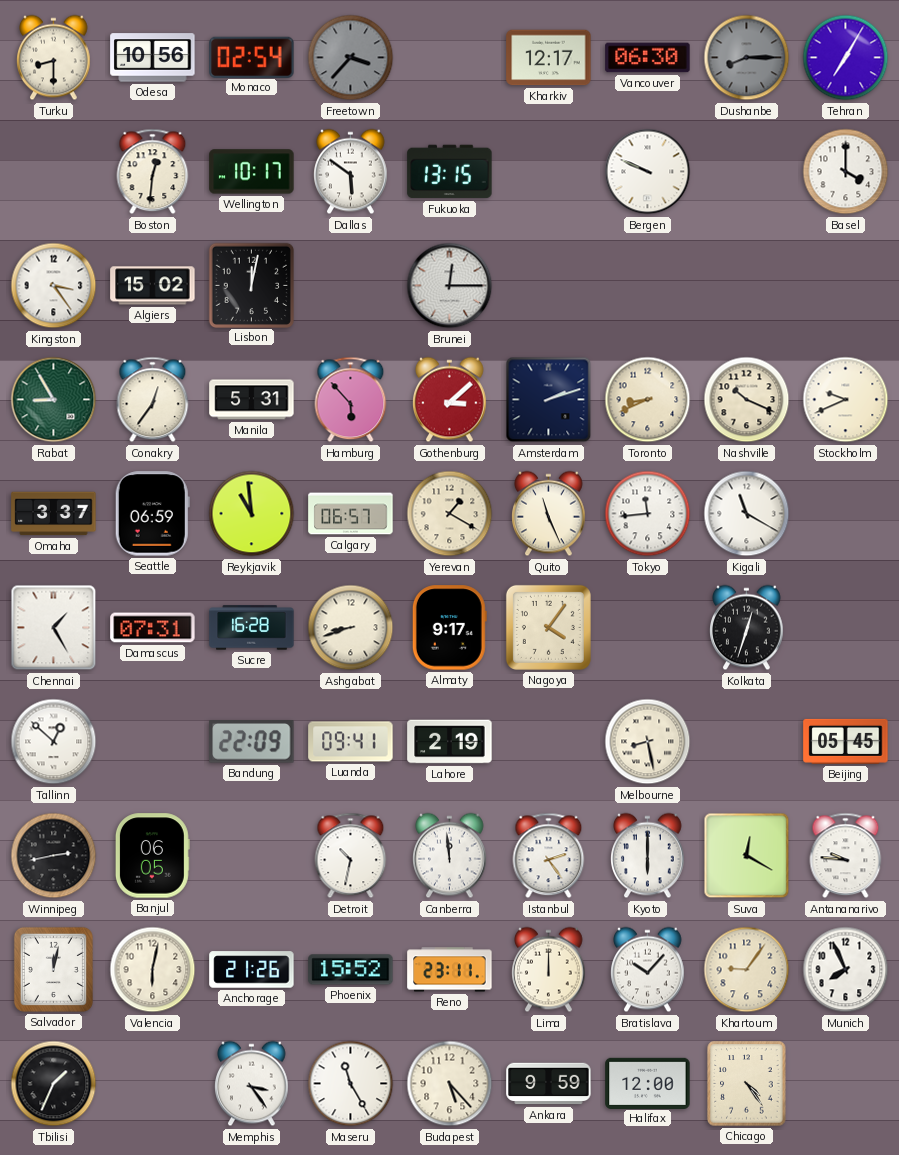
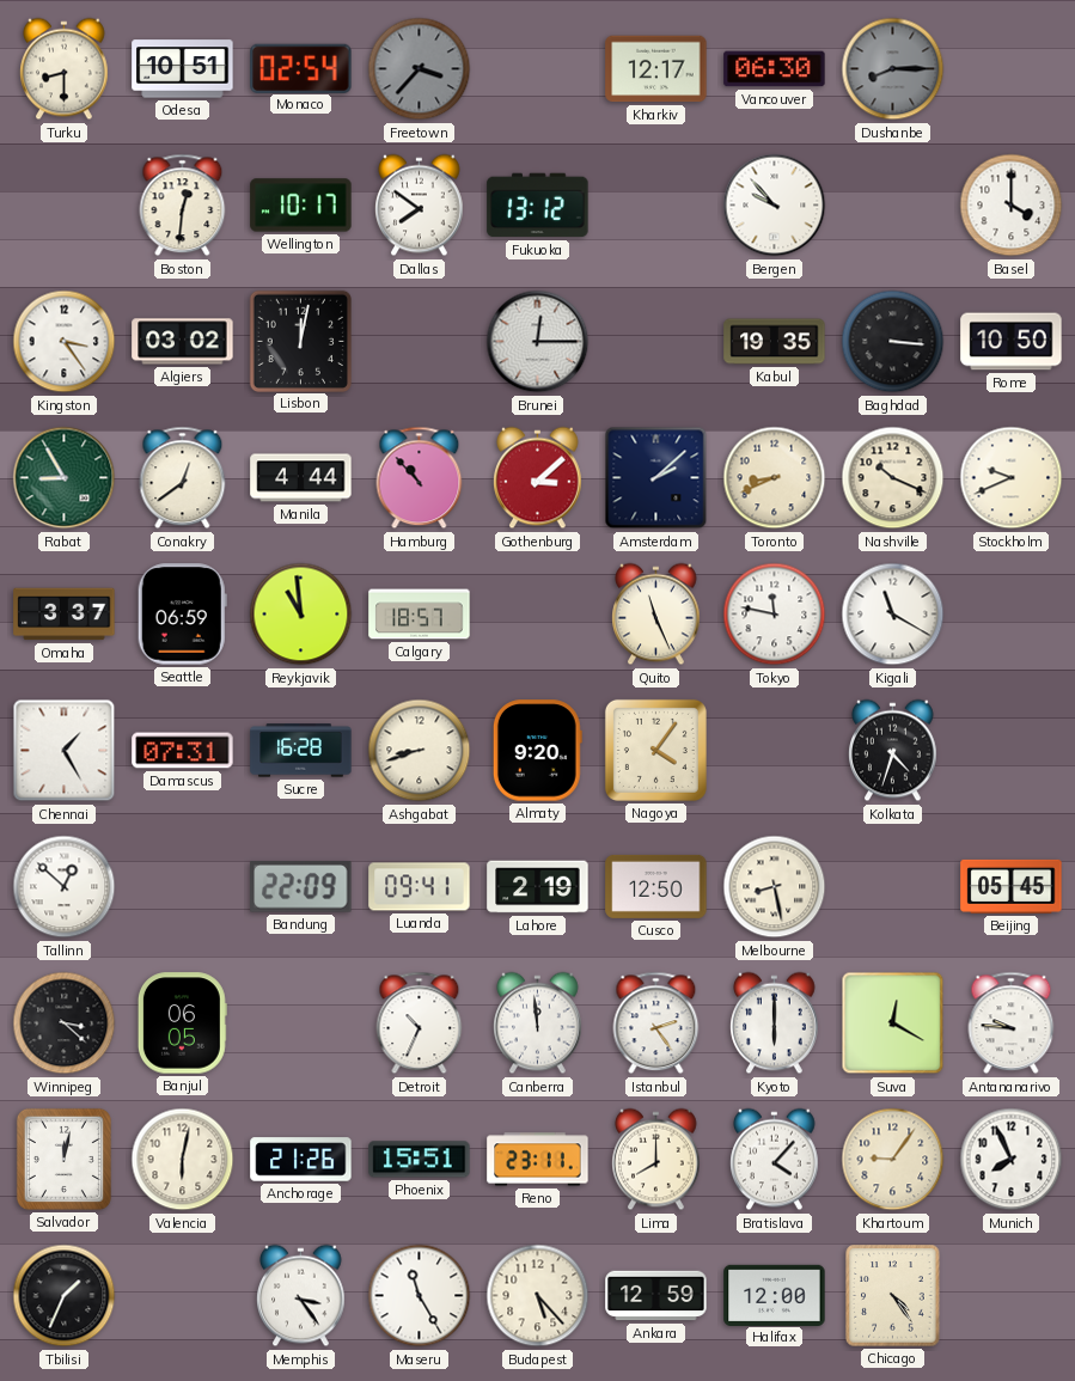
Odesa: 10:56 -> 10:51
Tehran: 7:05 -> none
Dallas: 5:51 -> 7:51
Fukuoka: 13:15 -> 13:12
Bergen: 9:49 -> 9:53
Algiers: 15:02 -> 03:02
Kabul: none -> 19:35
Baghdad: none -> 3:16
Rome: none -> 10:50
Conakry: 12:36 -> 12:39
Manila: 5:31 -> 4:44
Hamburg: 5:53 -> 10:53
Amsterdam: 2:12 -> 2:08
Calgary: 06:57 -> 18:57
Yerevan: 1:20 -> none
Tokyo: 11:44 -> 11:47
Almaty: 9:17 -> 9:20
Kolkata: 12:33 -> 4:33
Cusco: none -> 12:50
Winnipeg: 2:43 -> 3:22
Detroit: 10:32 -> 10:34
Phoenix: 15:52 -> 15:51
Lima: 12:00 -> 8:00
Bratislava: 10:07 -> 4:07
Ankara: 9:59 -> 12:59
